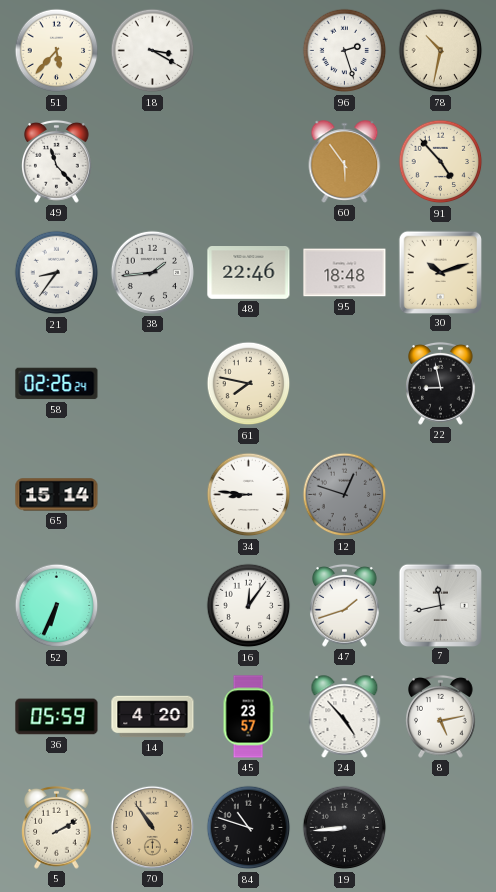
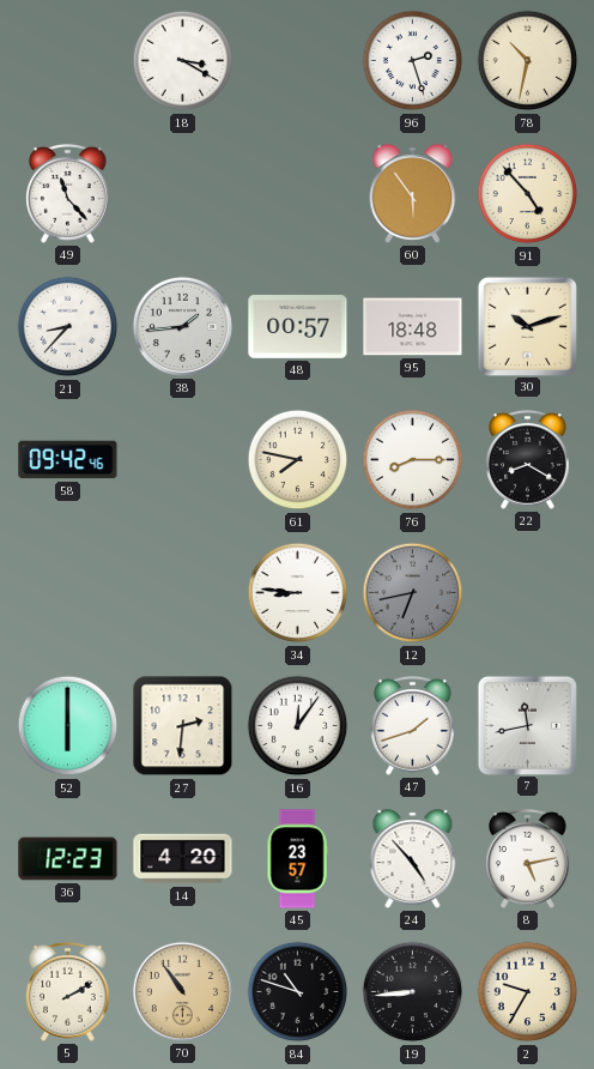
51: 5:37 -> none
21: 8:36 -> 8:37
48: 22:46 -> 00:57
58: 02:26 -> 09:42
76: none -> 8:15
22: 8:58 -> 8:20
65: 15:14 -> none
12: 12:48 -> 6:43
52: 6:34 -> 6:00
27: none -> 2:31
36: 05:59 -> 12:23
2: none -> 9:35
